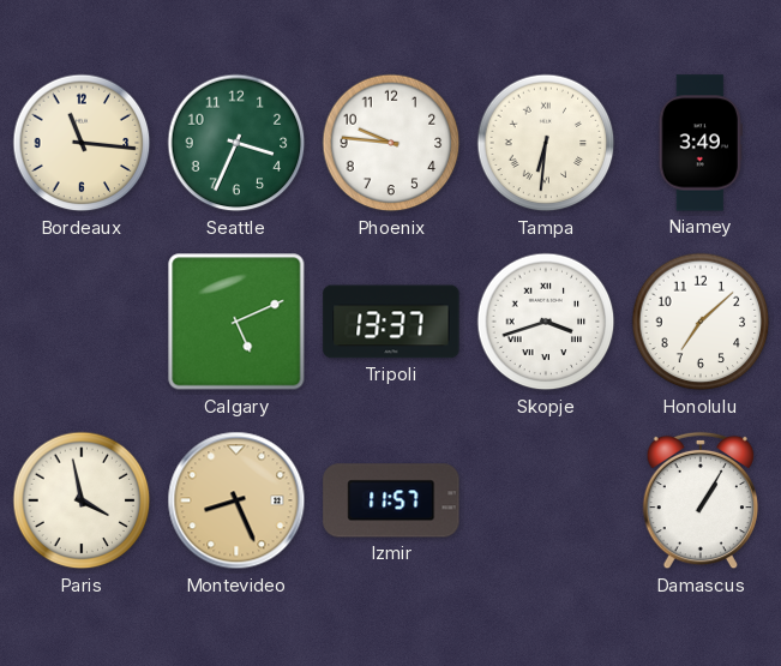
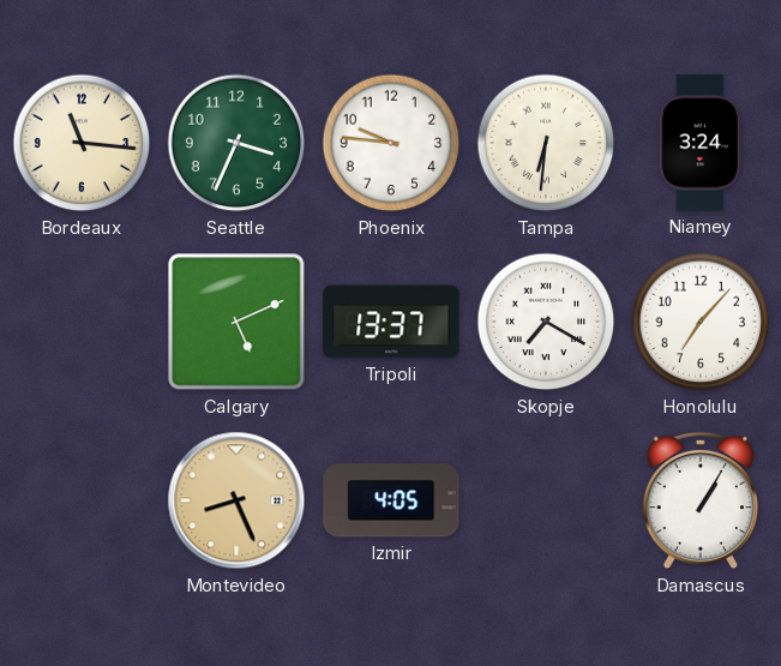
Niamey: 3:49 -> 3:24
Skopje: 3:42 -> 7:20
Honolulu: 7:08 -> 7:07
Paris: 3:58 -> none
Izmir: 11:57 -> 4:05
